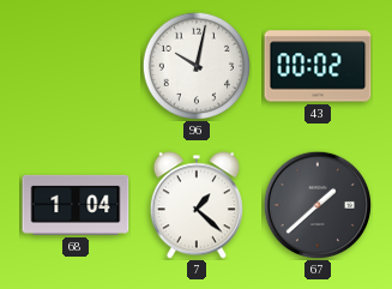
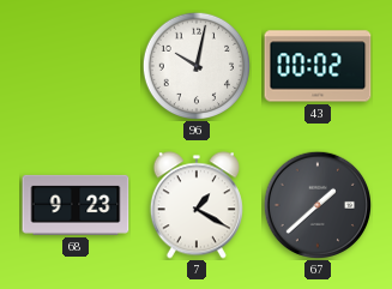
68: 1:04 -> 9:23
7: 1:22 -> 1:20
